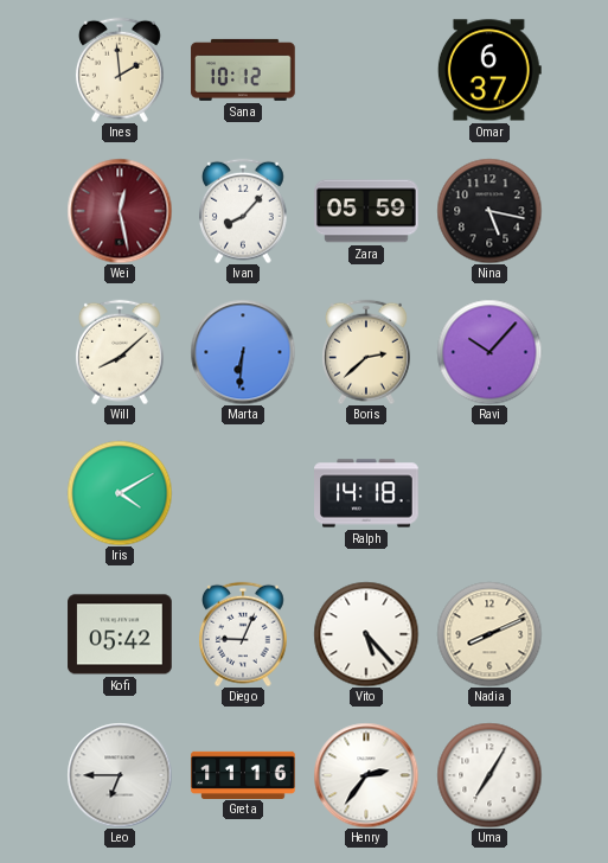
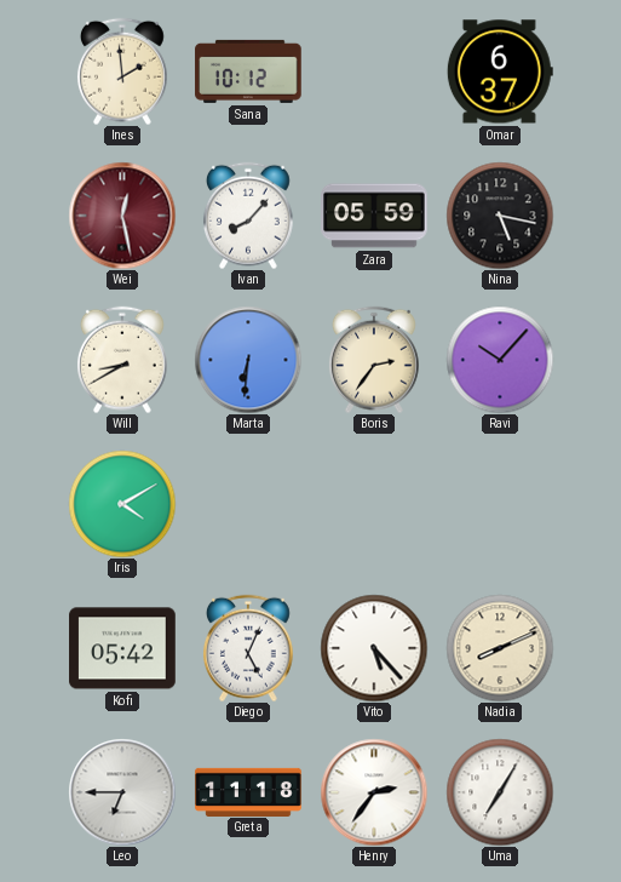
Will: 8:08 -> 8:40
Boris: 2:38 -> 2:36
Ralph: 14:18 -> none
Diego: 9:04 -> 5:04
Greta: 11:16 -> 11:18
